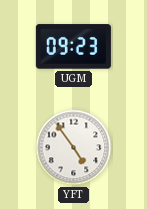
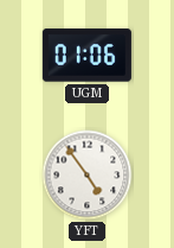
UGM: 09:23 -> 01:06
